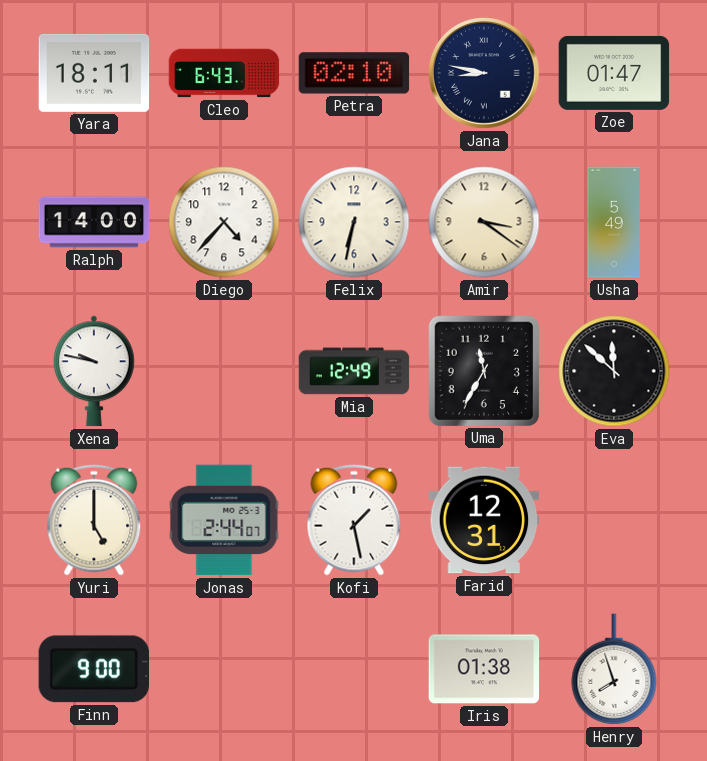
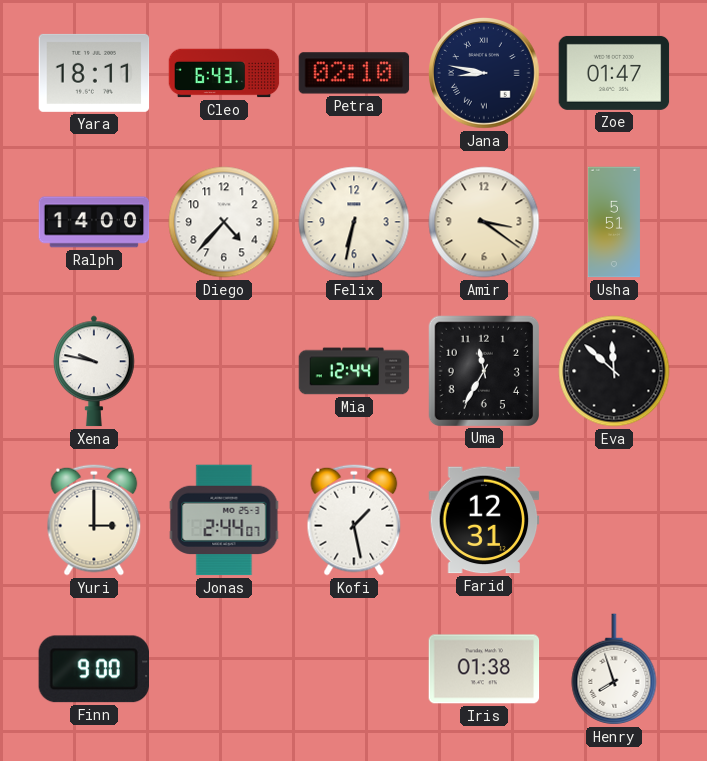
Usha: 5:49 -> 5:51
Mia: 12:49 -> 12:44
Yuri: 5:00 -> 3:00
